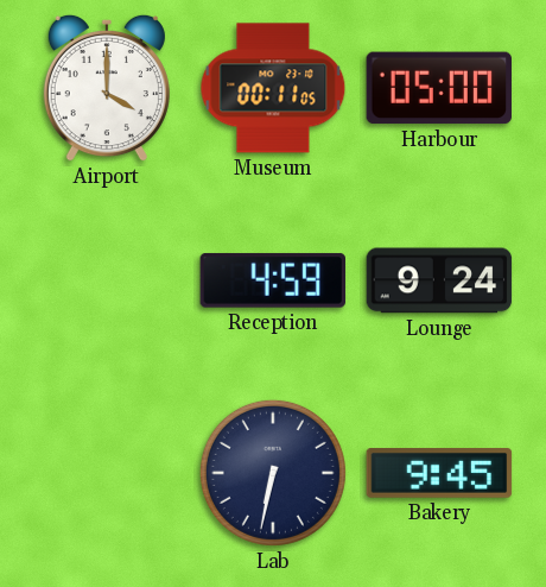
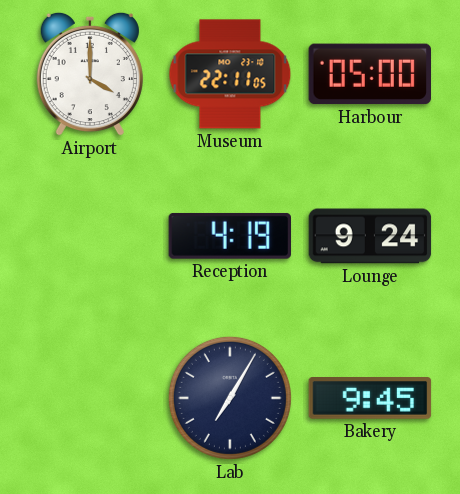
Museum: 00:11 -> 22:11
Reception: 4:59 -> 4:19
Lab: 6:32 -> 7:05
